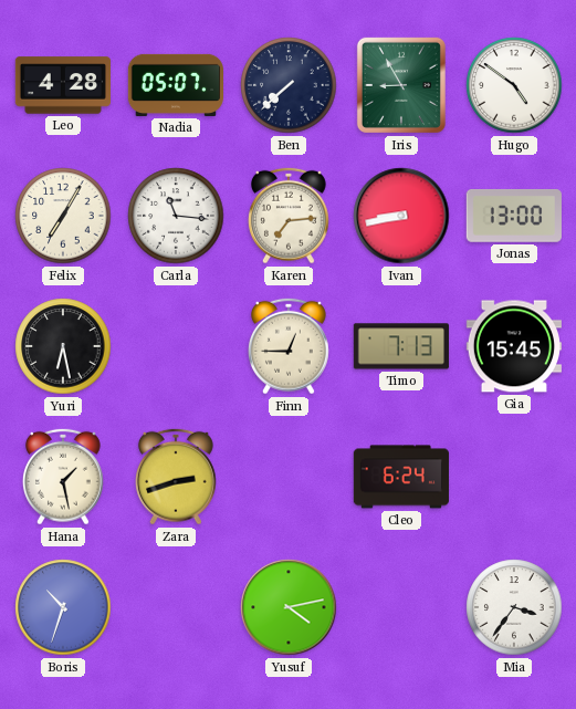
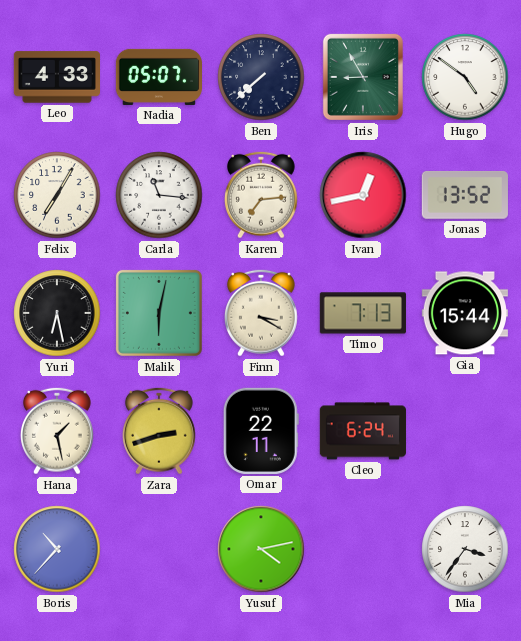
Leo: 4:28 -> 4:33
Ivan: 8:43 -> 12:43
Jonas: 13:00 -> 13:52
Malik: none -> 6:02
Finn: 12:45 -> 3:20
Gia: 15:45 -> 15:44
Omar: none -> 22:11
Boris: 10:33 -> 10:37
